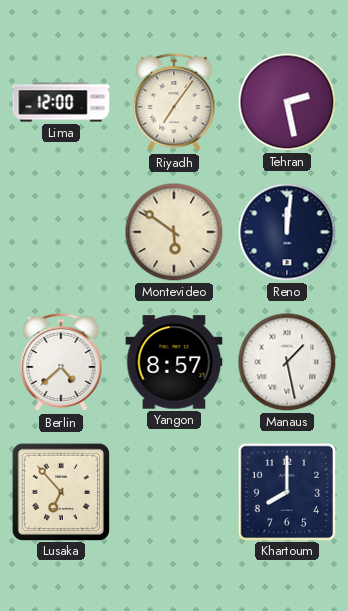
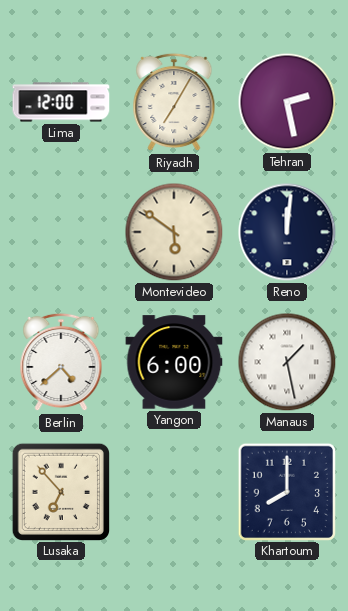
Riyadh: 7:06 -> 7:05
Yangon: 8:57 -> 6:00
